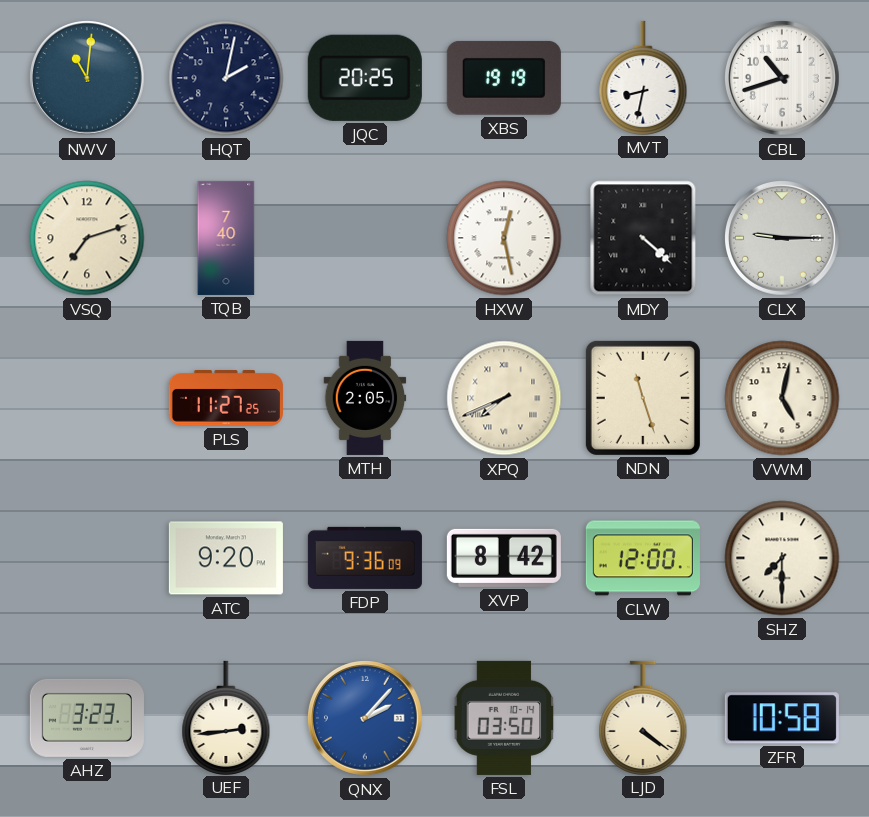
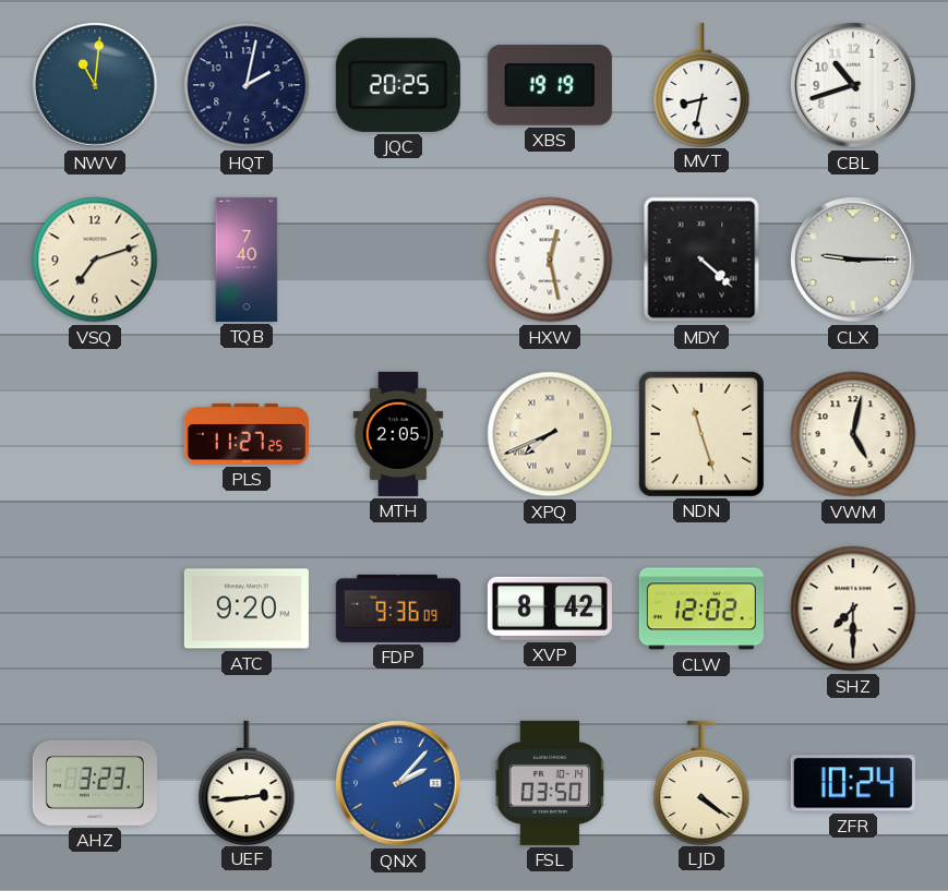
CLW: 12:00 -> 12:02
ZFR: 10:58 -> 10:24
